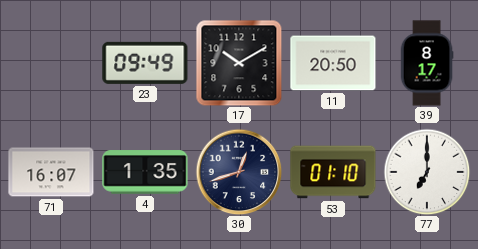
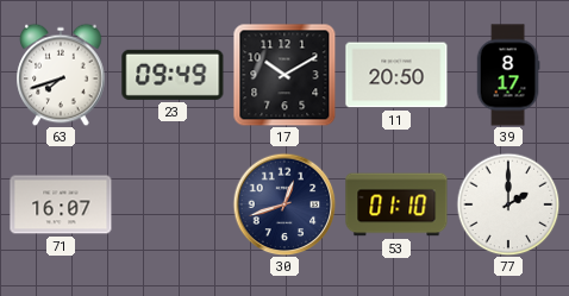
63: none -> 7:42
4: 1:35 -> none
77: 7:00 -> 2:00
